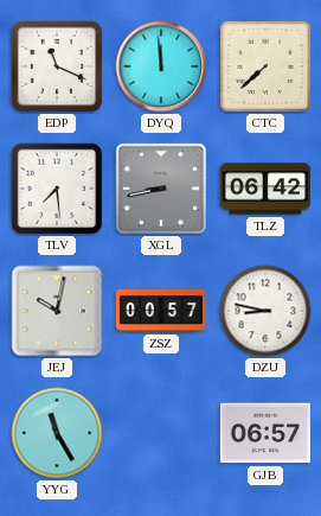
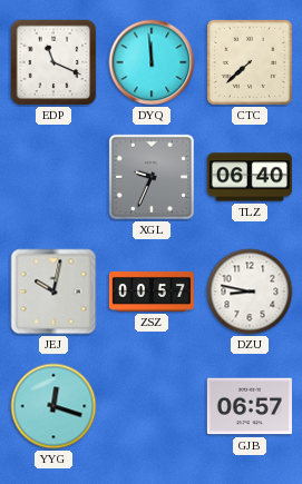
TLV: 7:29 -> none
XGL: 8:43 -> 9:34
TLZ: 06:42 -> 06:40
YYG: 11:25 -> 12:18
